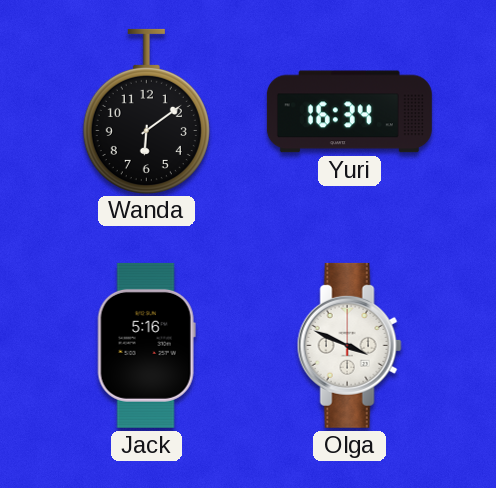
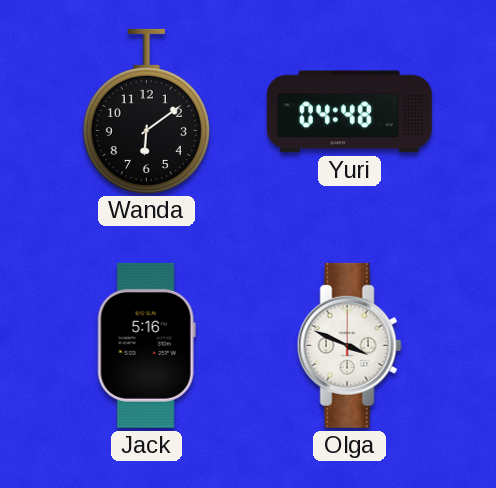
Yuri: 16:34 -> 04:48
